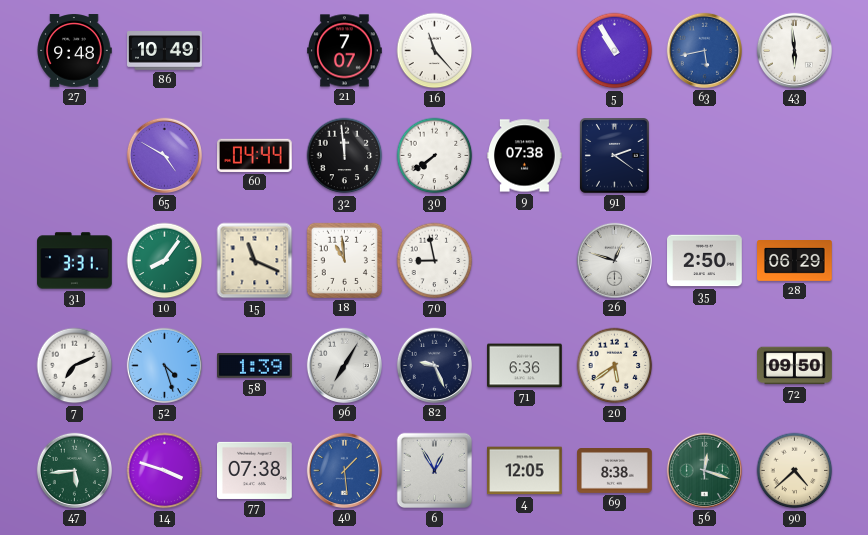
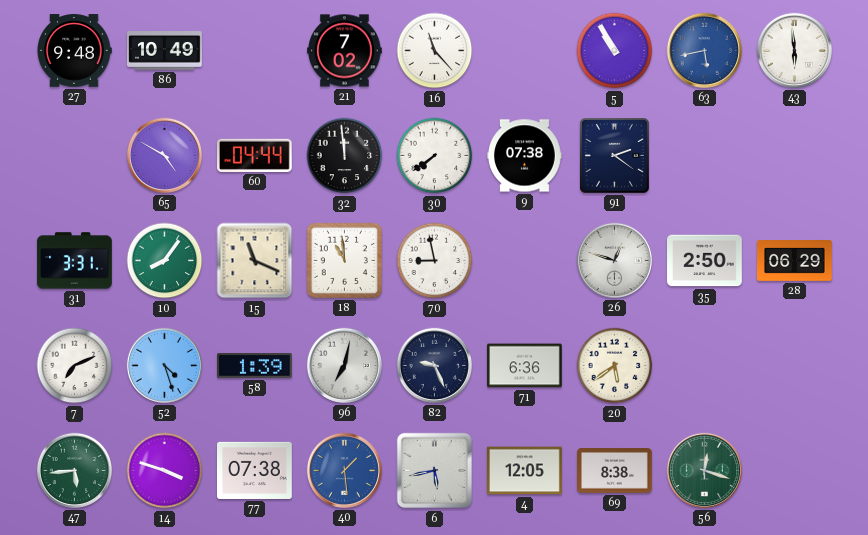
21: 7:07 -> 7:02
96: 7:05 -> 7:02
72: 09:50 -> none
6: 12:55 -> 5:43
90: 4:38 -> none
